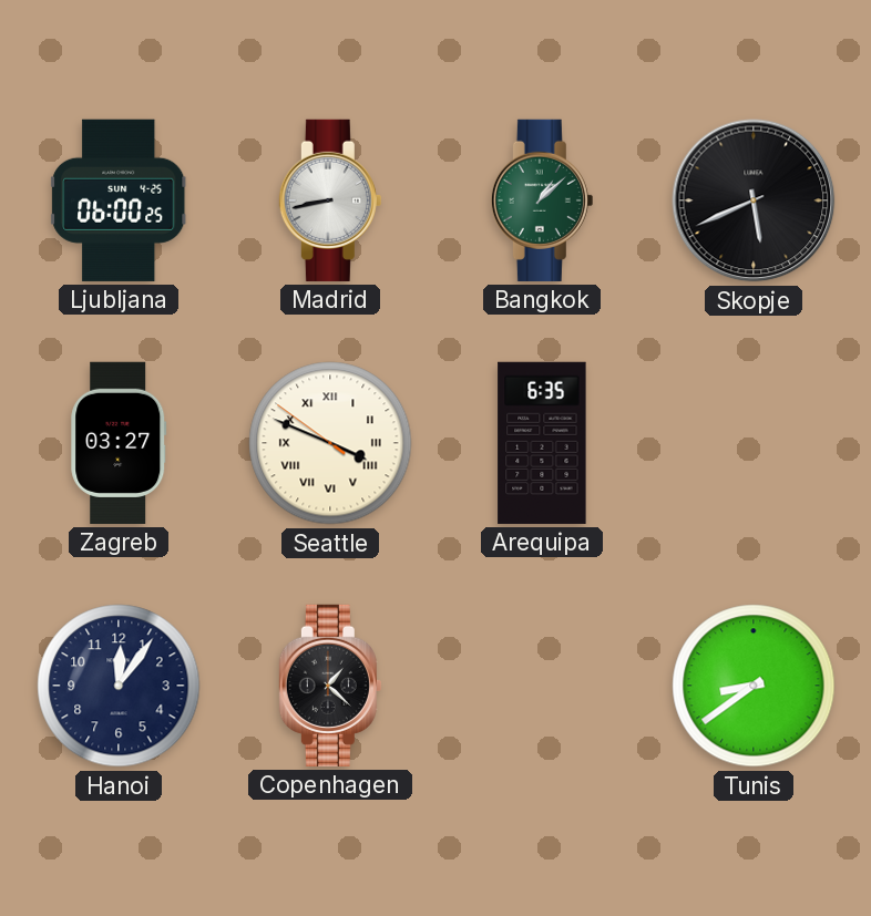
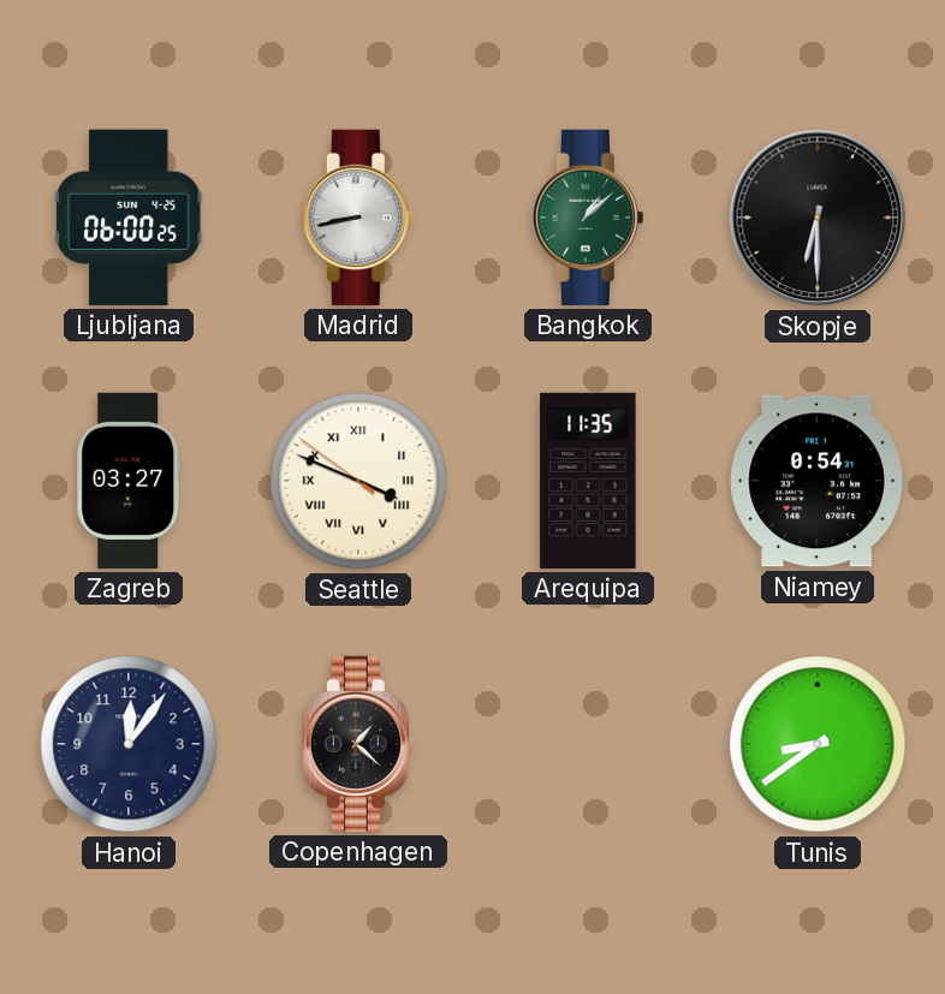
Skopje: 5:41 -> 6:30
Arequipa: 6:35 -> 11:35
Niamey: none -> 0:54
